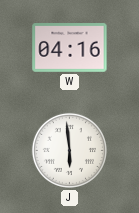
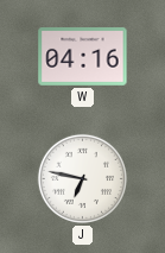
J: 5:59 -> 6:47
